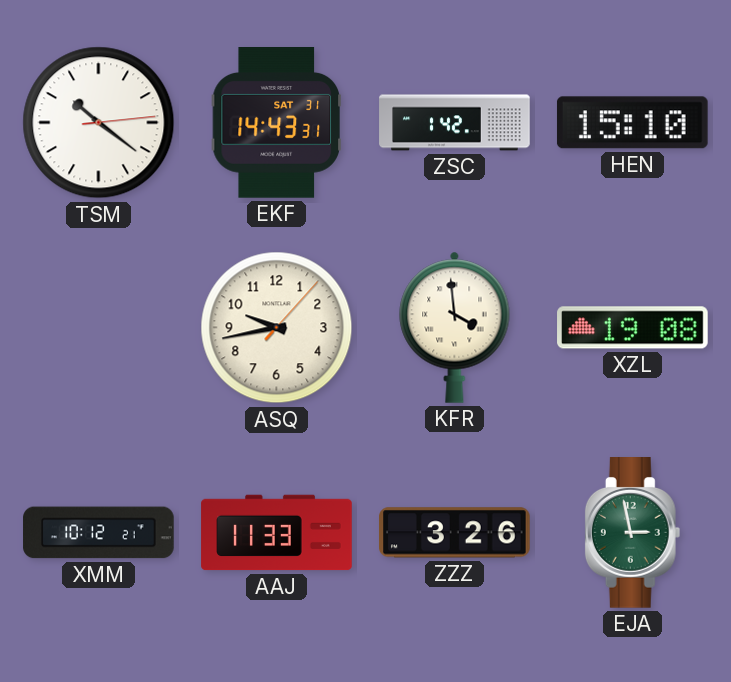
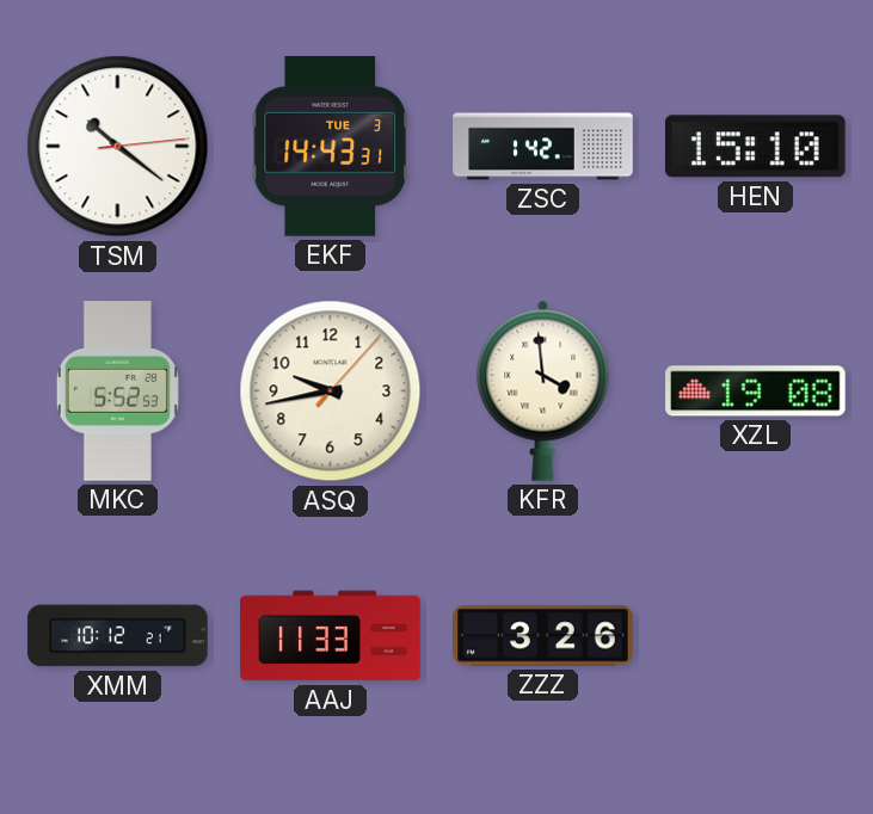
EKF date: SAT 31 -> TUE 3
MKC: none -> 5:52
EJA: 2:58 -> none
